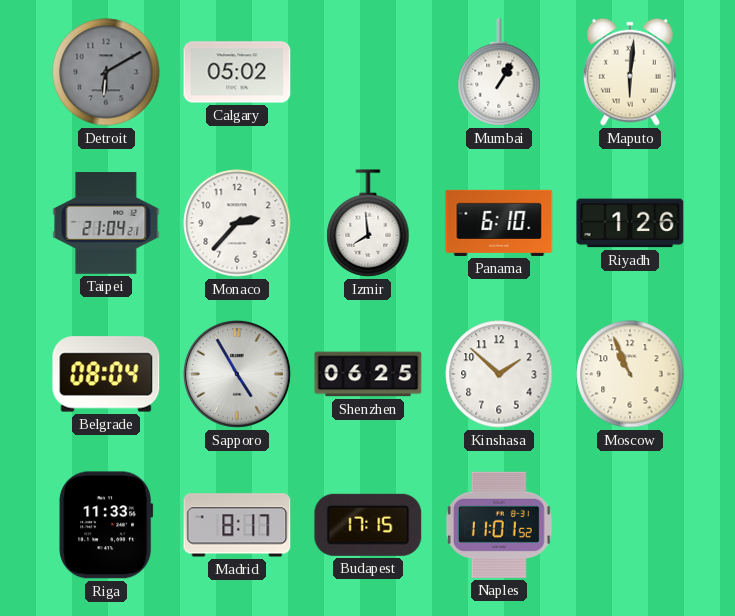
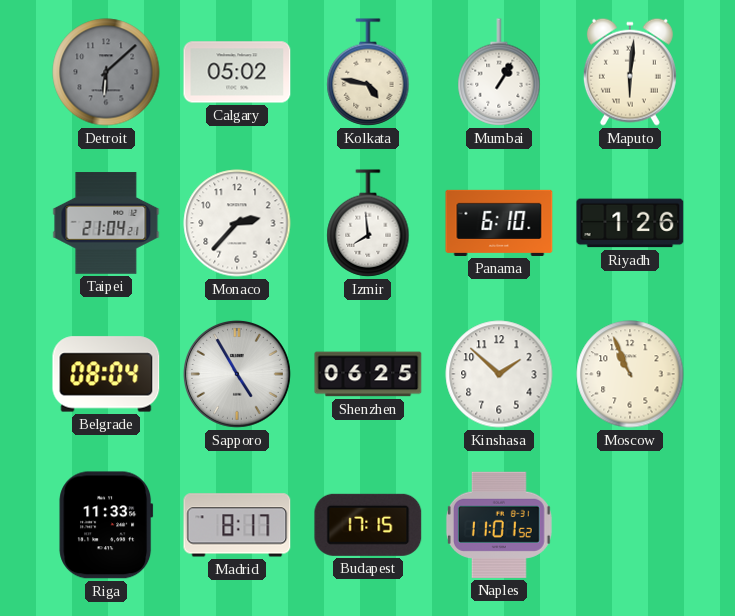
Detroit: 6:10 -> 6:08
Kolkata: none -> 4:47
